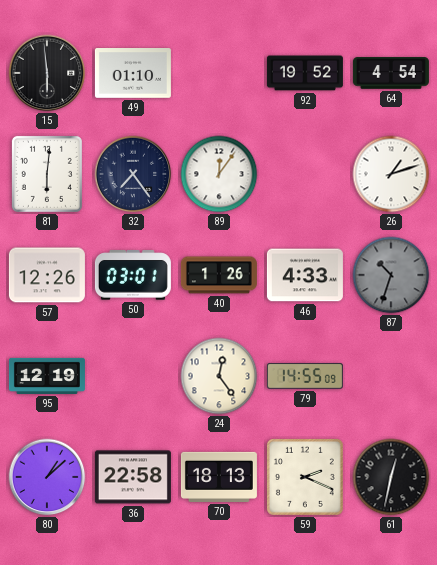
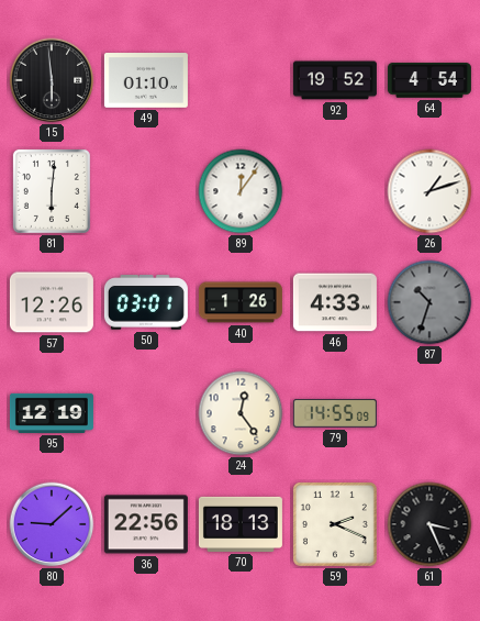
32: 7:24 -> none
80: 1:08 -> 9:08
36: 22:58 -> 22:56
61: 12:32 -> 3:26
